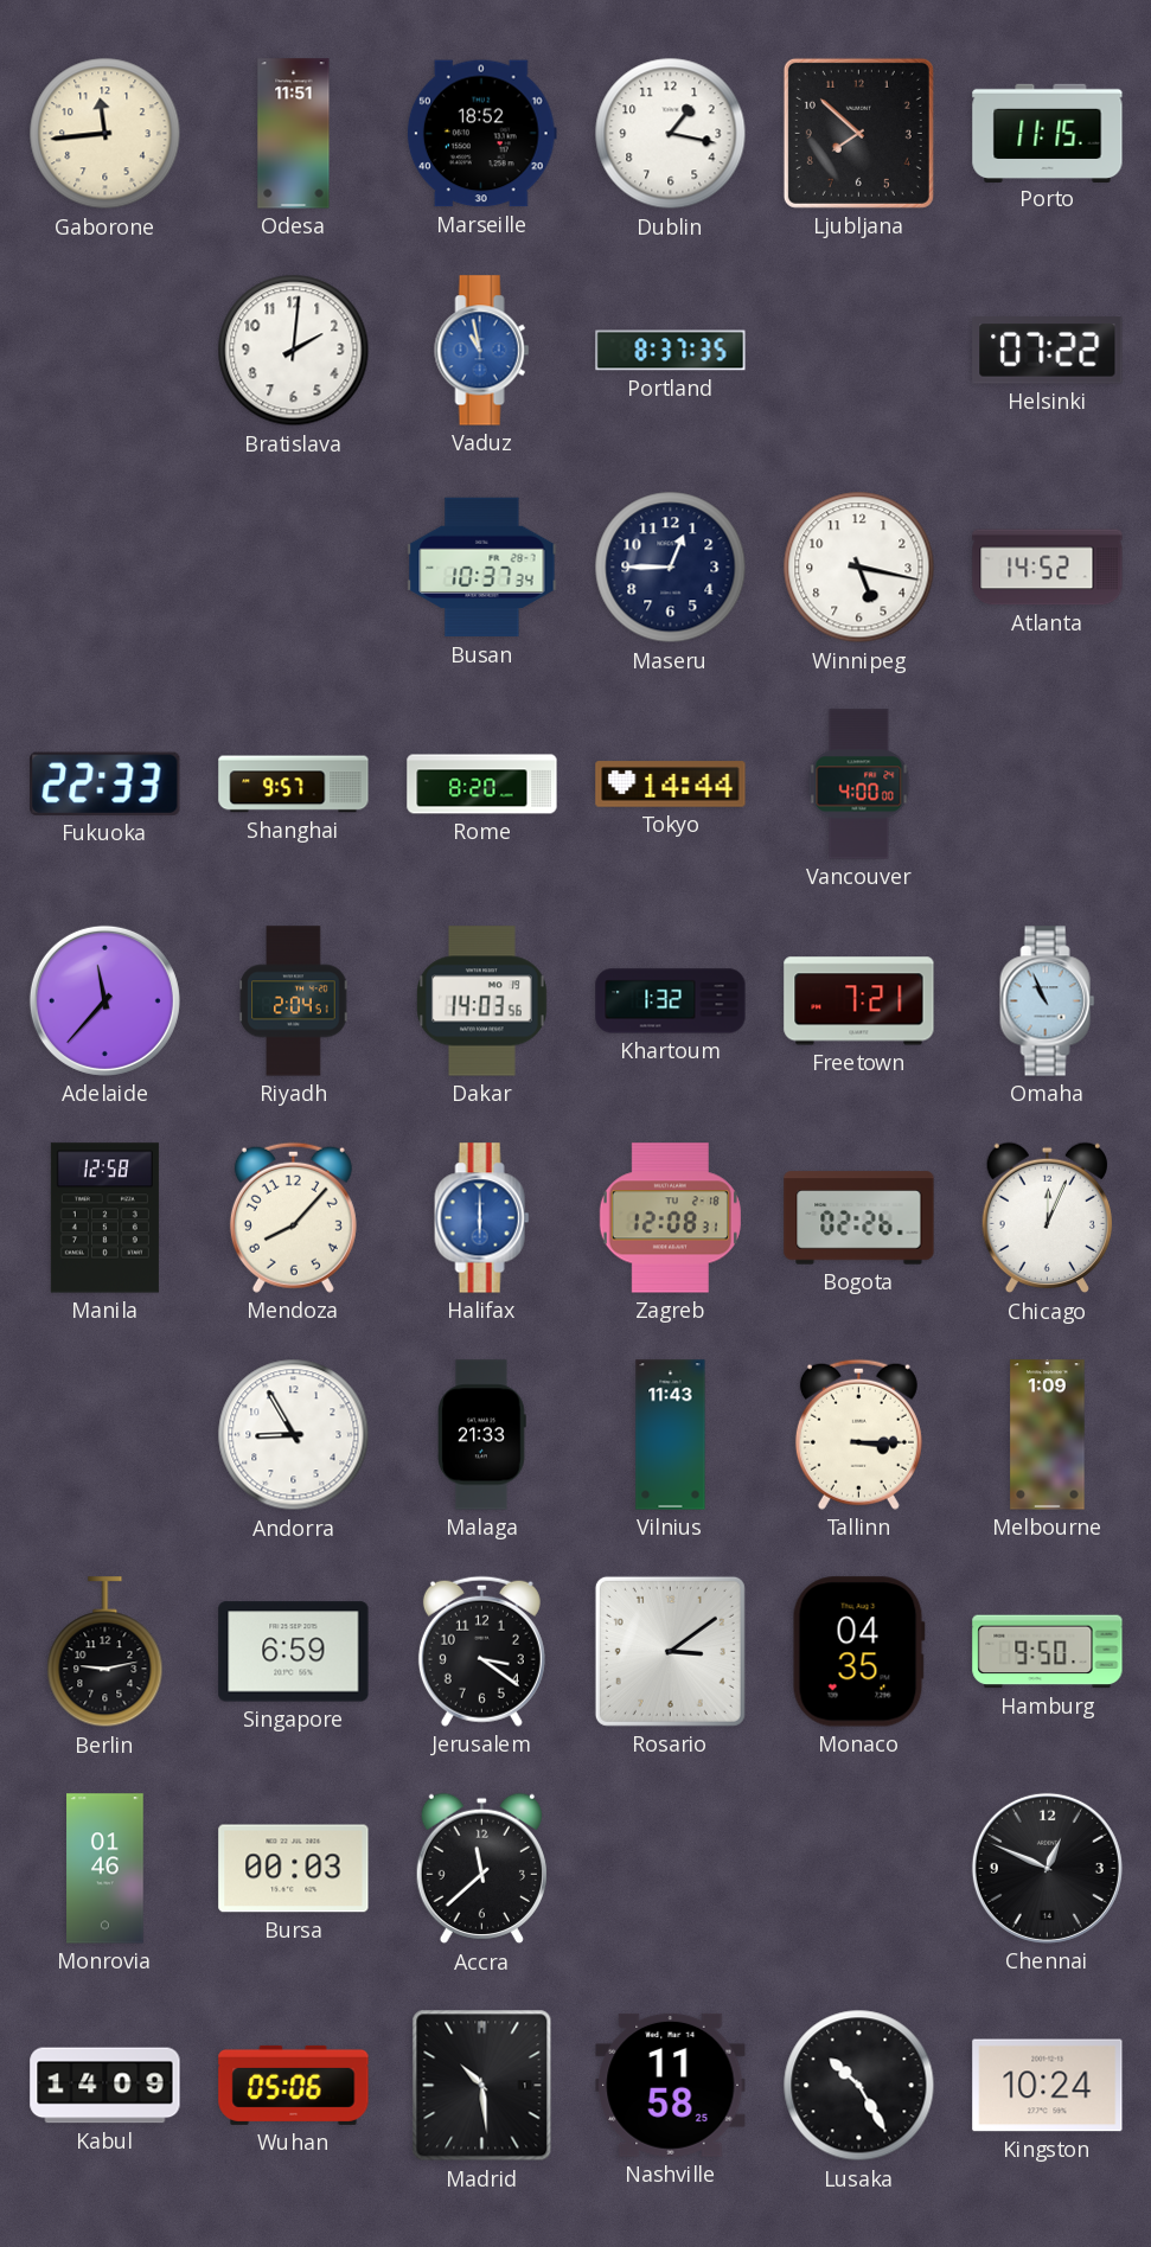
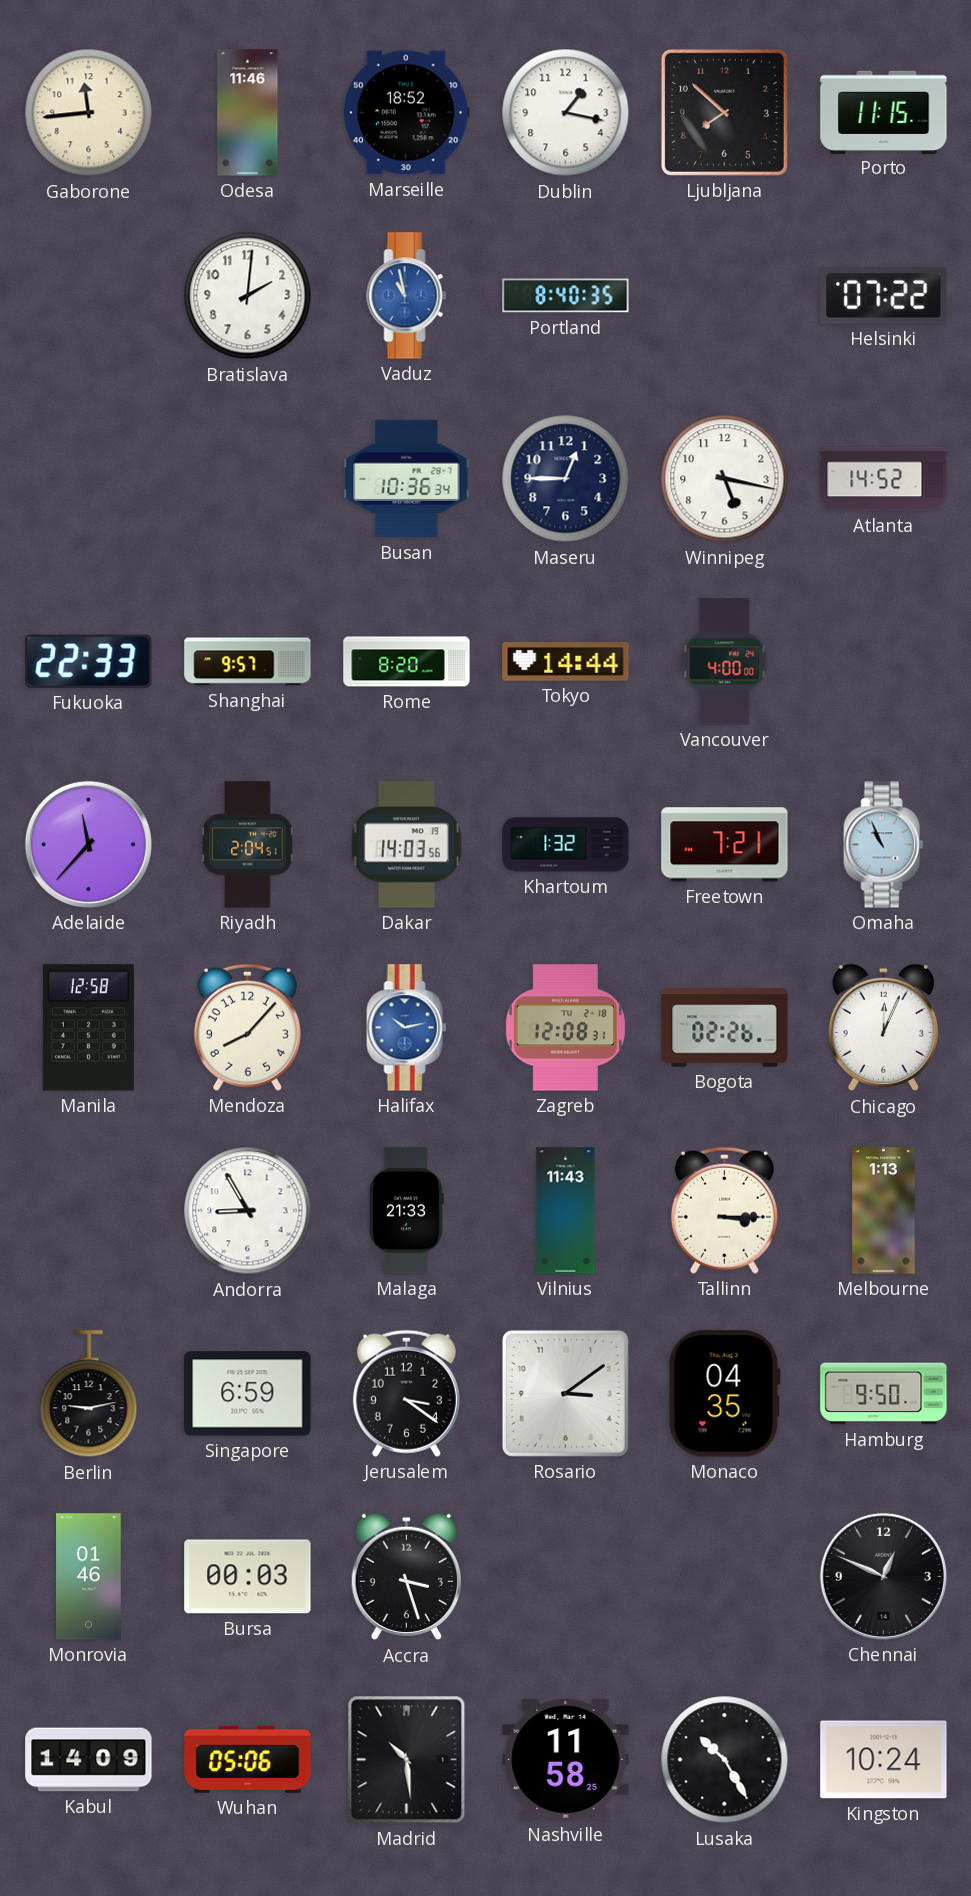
Odesa: 11:51 -> 11:46
Portland: 8:37 -> 8:40
Busan: 10:37 -> 10:36
Halifax: 6:00 -> 10:13
Melbourne: 1:09 -> 1:13
Accra: 11:38 -> 3:27
